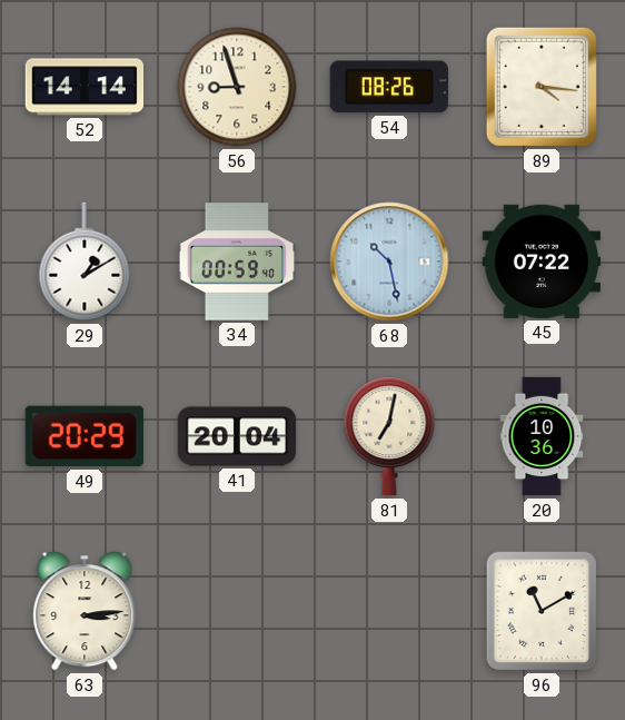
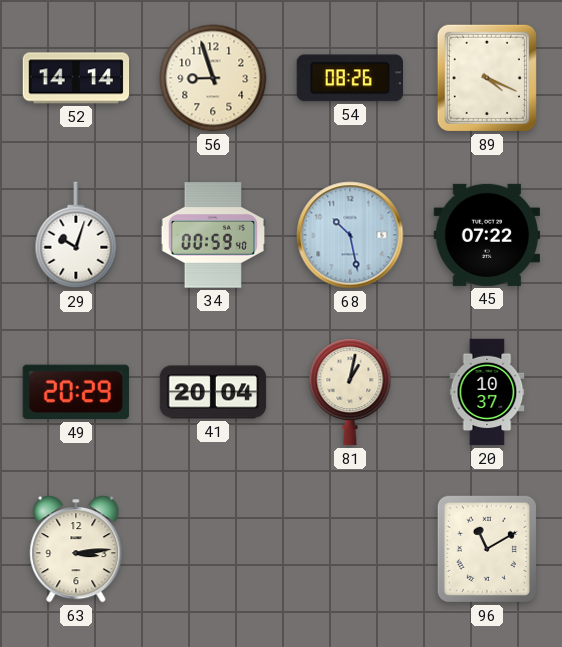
89: 4:16 -> 4:19
29: 1:10 -> 10:03
81: 7:02 -> 1:02
20: 10:36 -> 10:37
